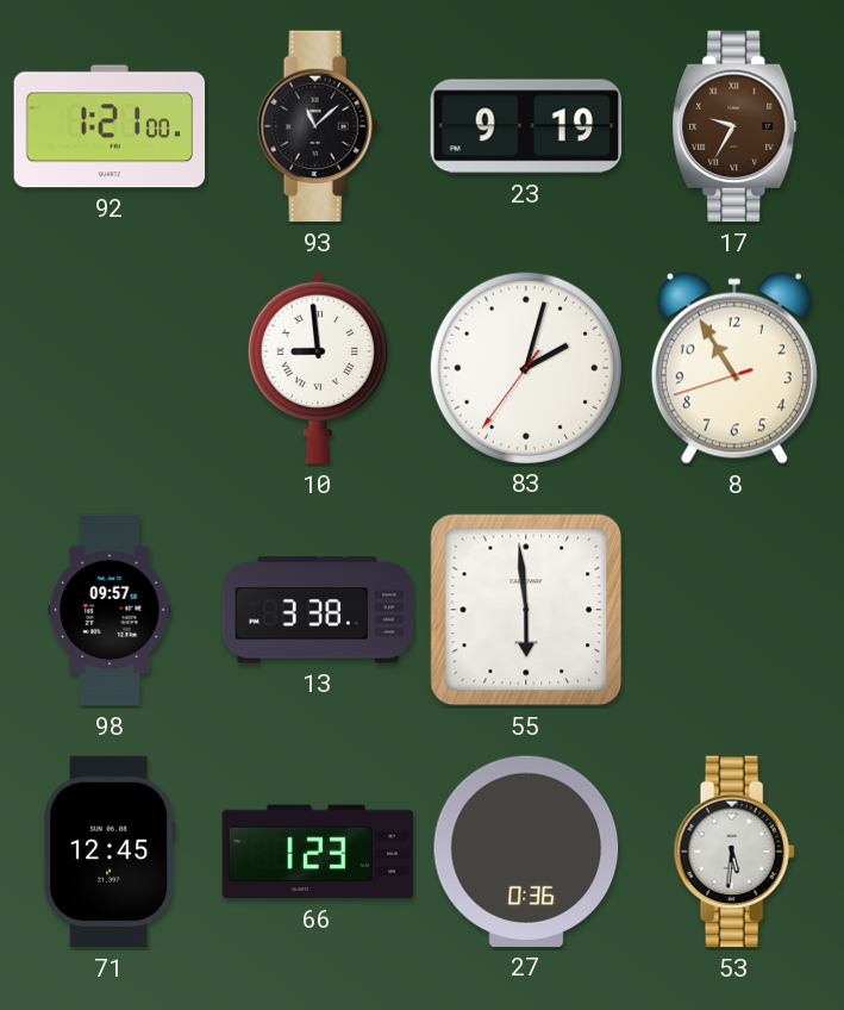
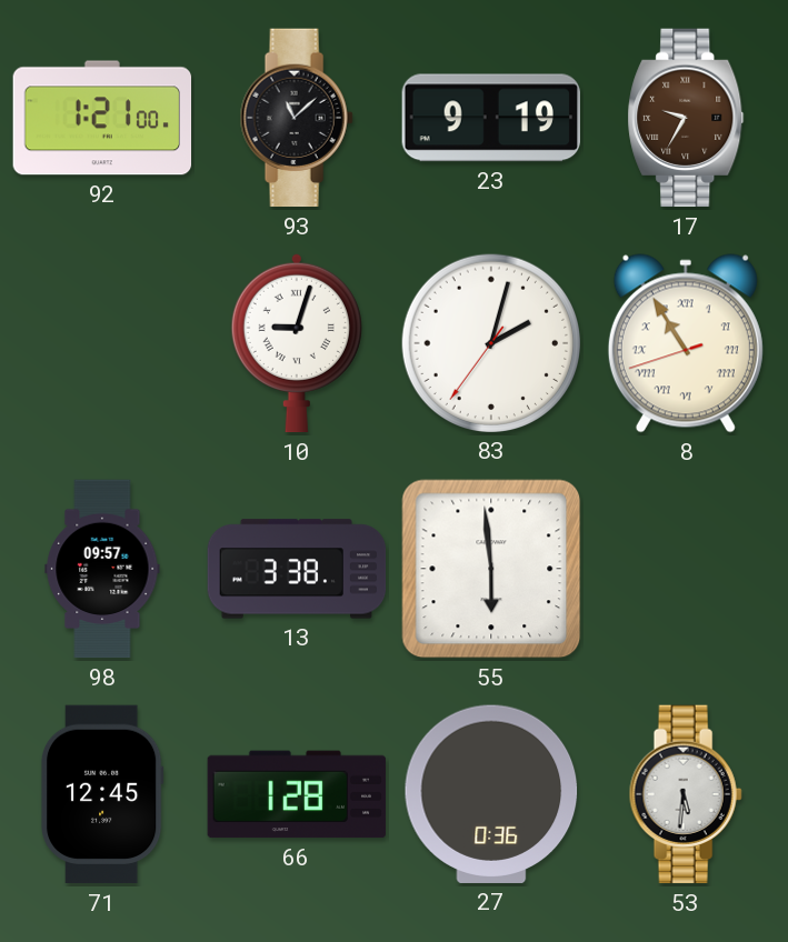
10: 8:59 -> 9:03
8 numerals: Arabic -> Roman
66: 1:23 -> 1:28
